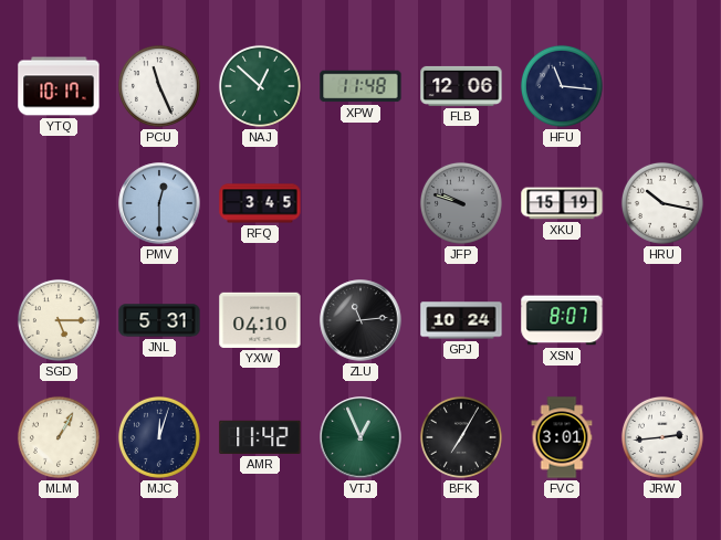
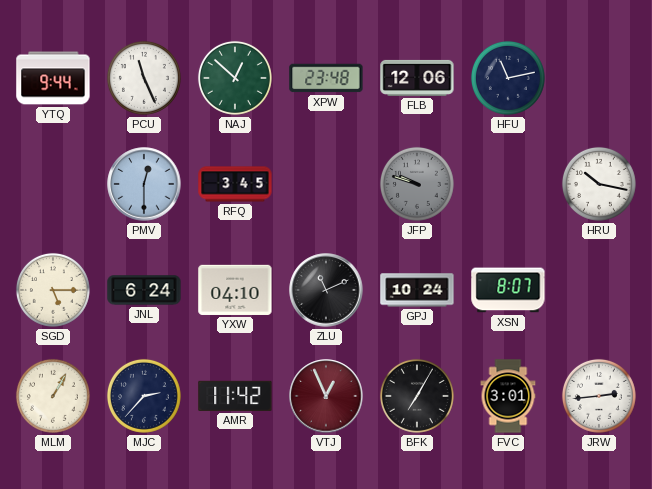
YTQ: 10:17 -> 9:44
XPW: 11:48 -> 23:48
HFU: 11:16 -> 11:13
XKU: 15:19 -> none
JNL: 5:31 -> 6:24
ZLU: 11:14 -> 11:11
MJC: 12:03 -> 2:37
VTJ dial: green -> burgundy
